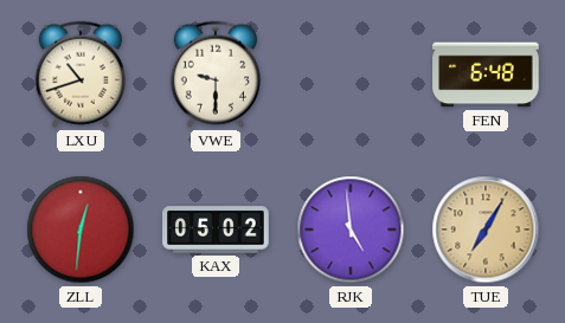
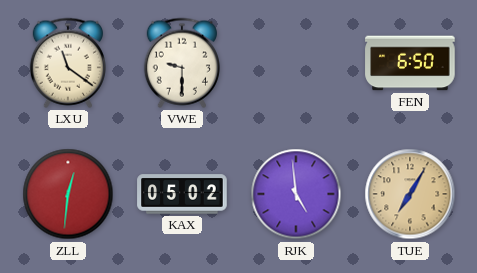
LXU: 10:42 -> 11:21
FEN: 6:48 -> 6:50
